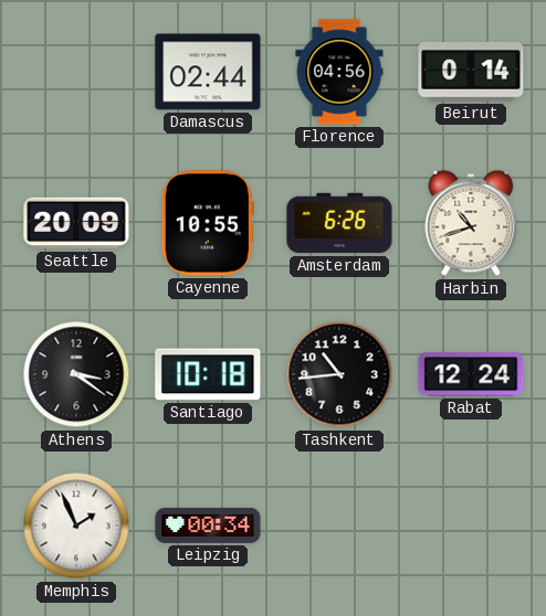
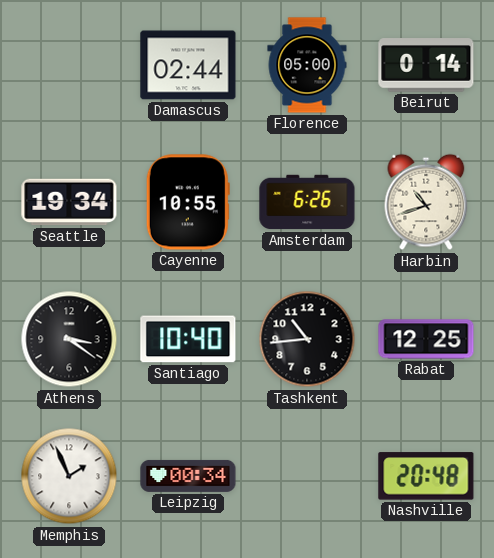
Florence: 04:56 -> 05:00
Seattle: 20:09 -> 19:34
Santiago: 10:18 -> 10:40
Rabat: 12:24 -> 12:25
Nashville: none -> 20:48
